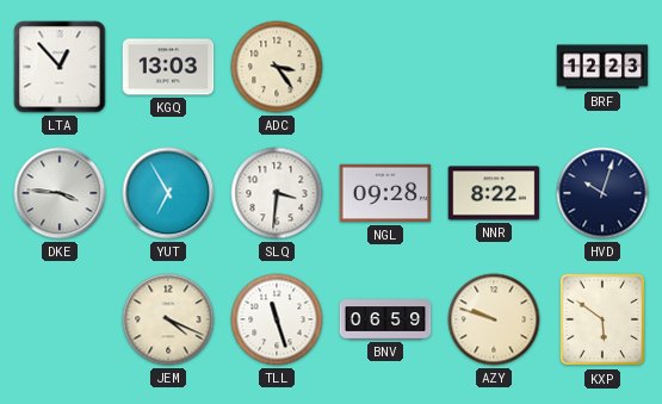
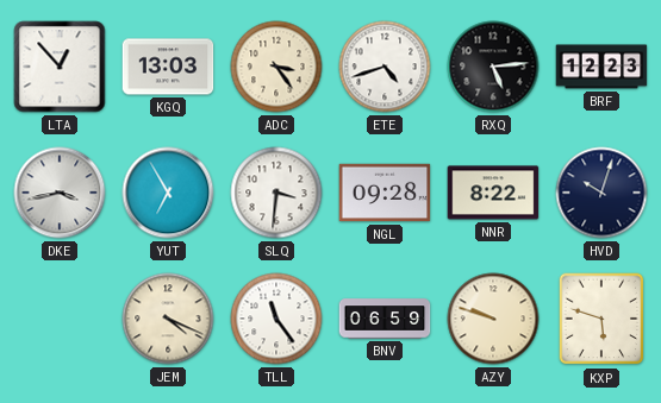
ETE: none -> 4:42
RXQ: none -> 5:14
DKE: 3:46 -> 3:43
TLL: 11:27 -> 11:24
KXP: 5:51 -> 5:48
